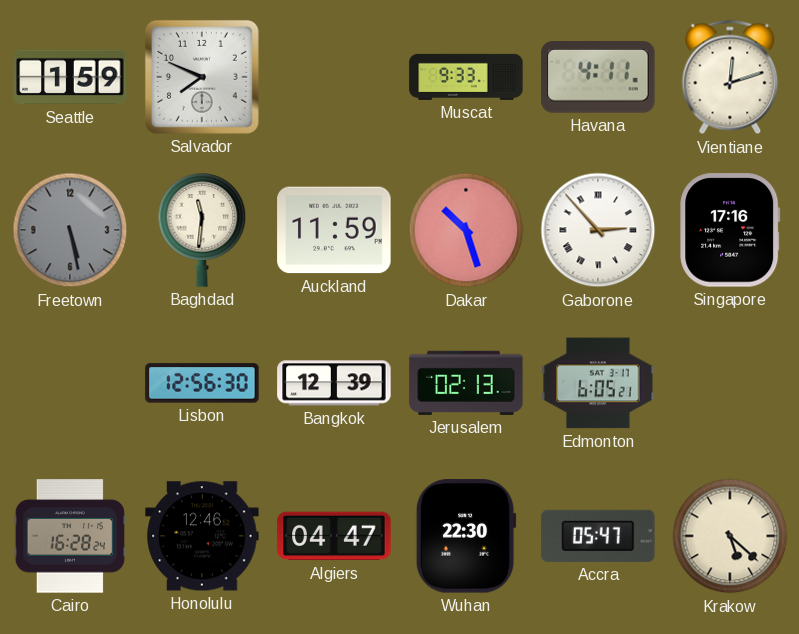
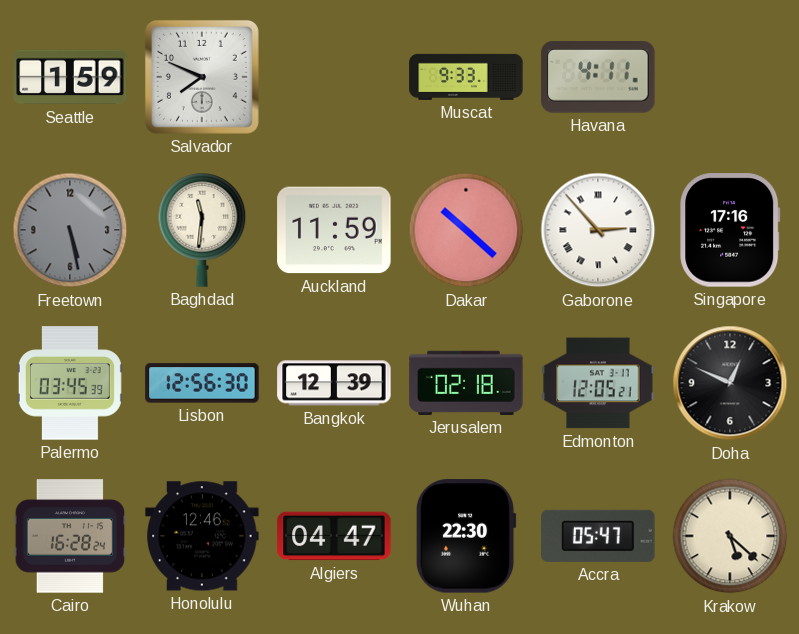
Vientiane: 12:12 -> none
Dakar: 10:27 -> 10:22
Palermo: none -> 03:45
Jerusalem: 02:13 -> 02:18
Edmonton: 6:05 -> 12:05
Doha: none -> 12:49
